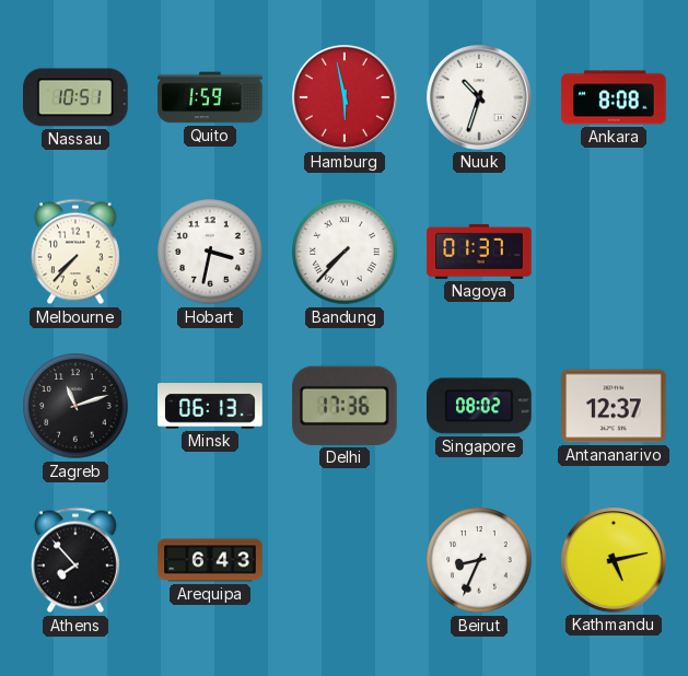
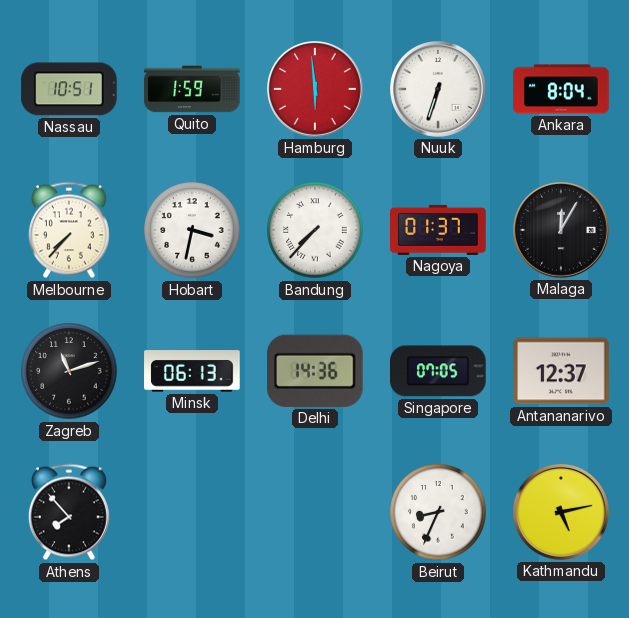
Hamburg: 5:58 -> 5:59
Nuuk: 10:33 -> 6:33
Ankara: 8:08 -> 8:04
Malaga: none -> 12:05
Delhi: 17:36 -> 14:36
Singapore: 08:02 -> 07:05
Arequipa: 6:43 -> none
